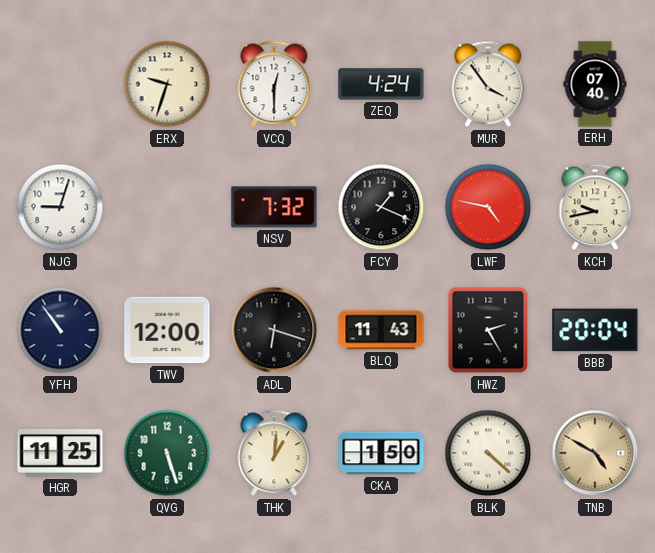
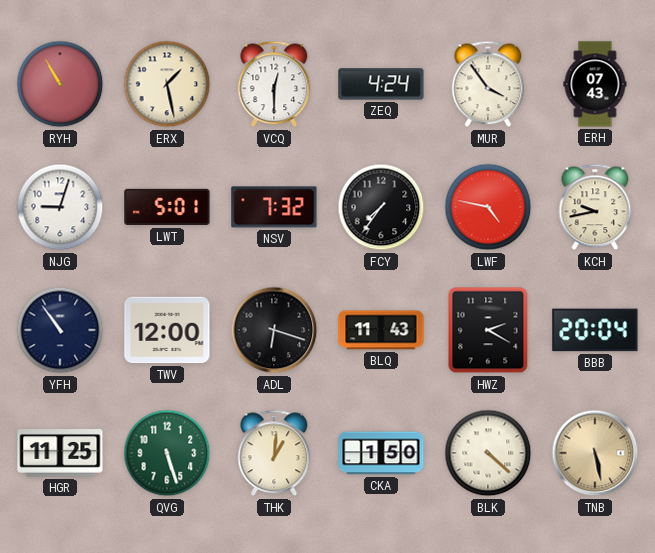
RYH: none -> 10:55
ERX: 9:33 -> 1:28
ERH: 07:40 -> 07:43
LWT: none -> 5:01
FCY: 1:19 -> 7:36
HWZ: 2:25 -> 2:20
TNB: 4:50 -> 5:28
